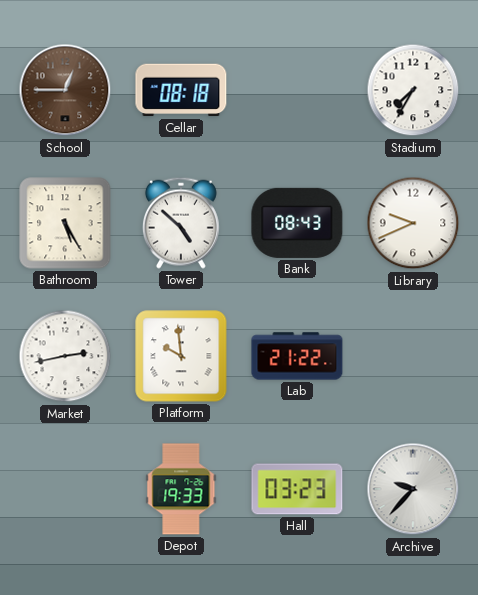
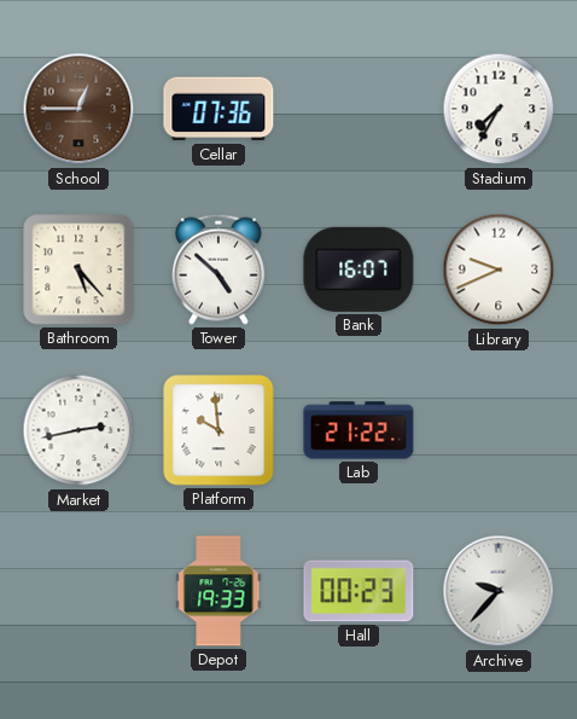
Cellar: 08:18 -> 07:36
Bathroom: 5:25 -> 5:23
Bank: 08:43 -> 16:07
Hall: 03:23 -> 00:23
